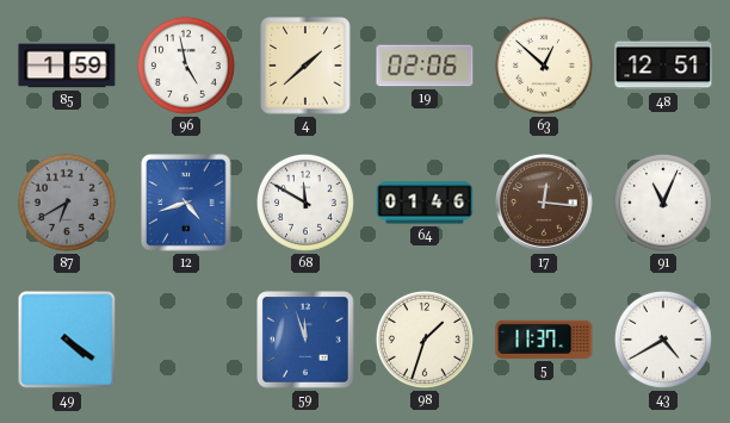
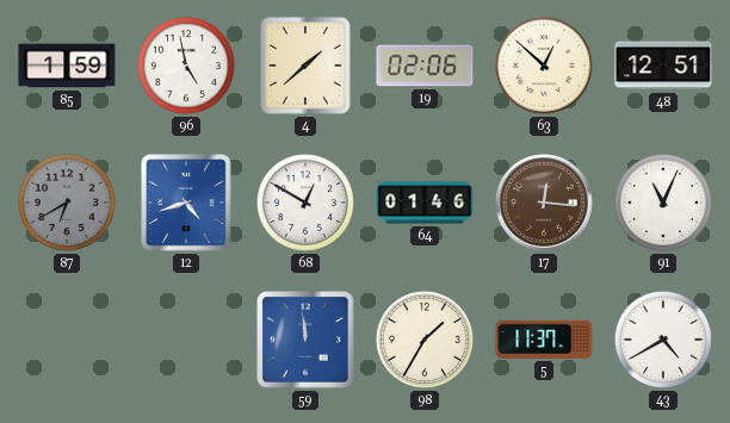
68: 11:50 -> 12:50
49: 4:21 -> none
59: 11:57 -> 11:59
98: 1:33 -> 1:35
